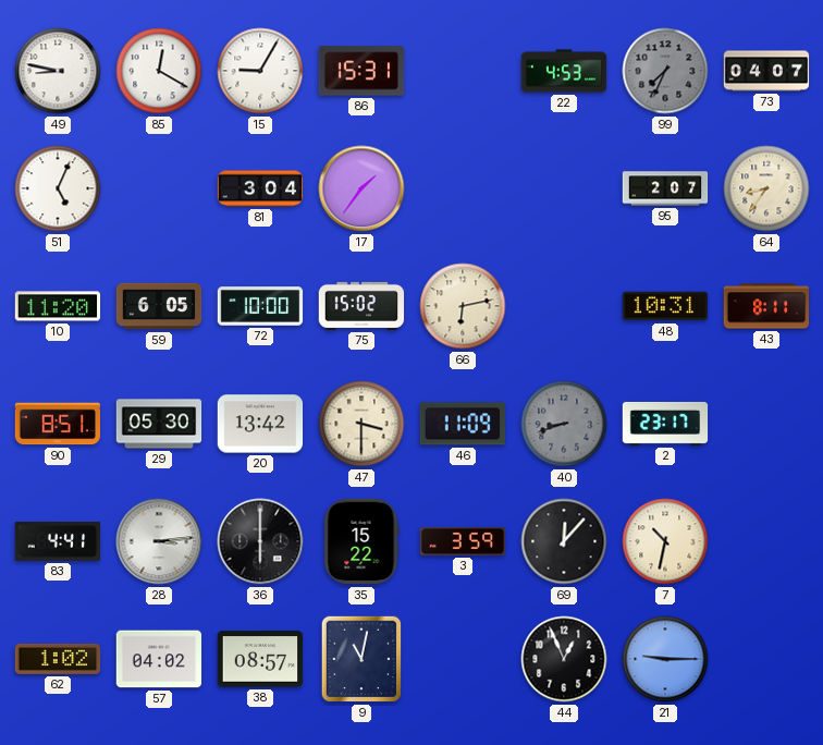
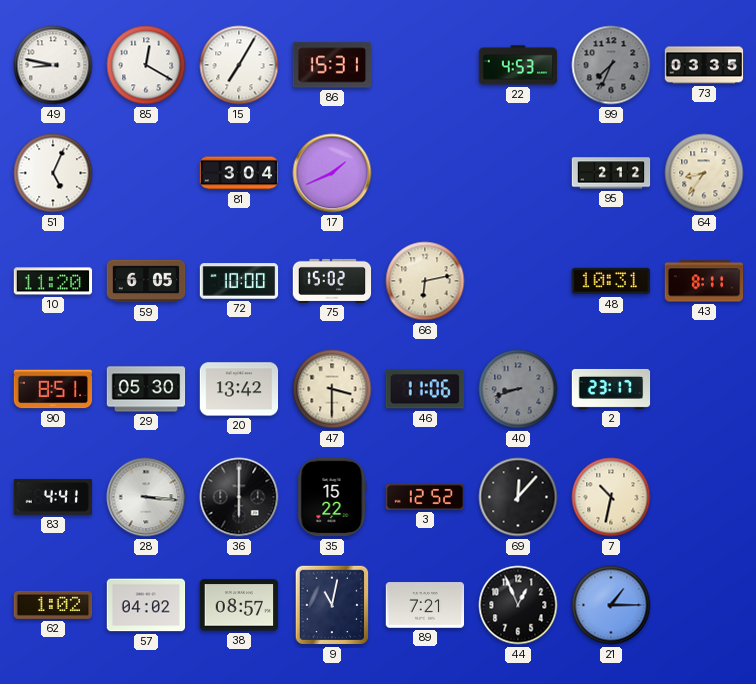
15: 9:05 -> 7:05
73: 04:07 -> 03:35
17: 1:36 -> 1:41
95: 2:07 -> 2:12
46: 11:09 -> 11:06
28: 3:14 -> 3:16
3: 3:59 -> 12:52
89: none -> 7:21
21: 9:15 -> 1:15
